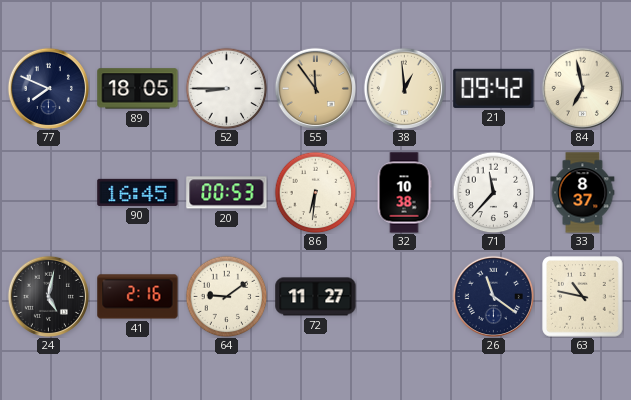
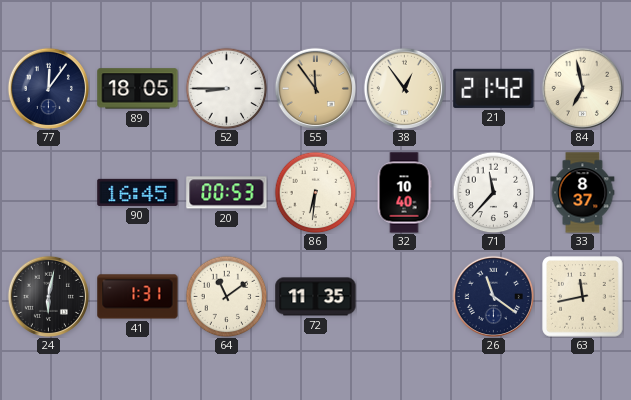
77: 7:49 -> 12:06
38: 12:59 -> 12:54
21: 09:42 -> 21:42
32: 10:38 -> 10:40
24: 5:02 -> 6:02
41: 2:16 -> 1:31
64: 9:09 -> 11:09
72: 11:27 -> 11:35
63: 10:47 -> 11:43
